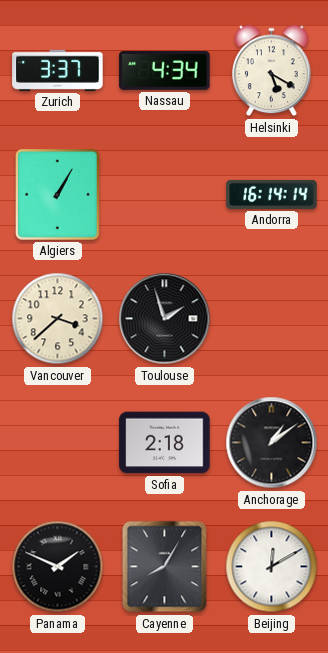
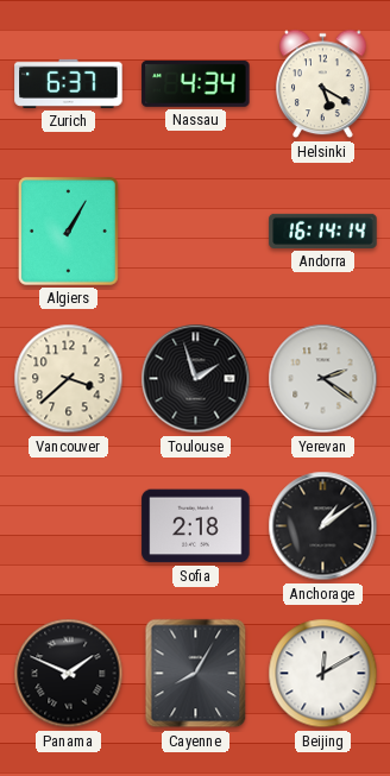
Zurich: 3:37 -> 6:37
Yerevan: none -> 2:21
